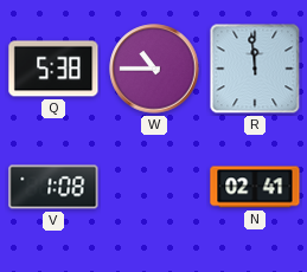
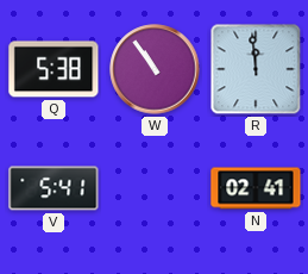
W: 10:45 -> 10:54
V: 1:08 -> 5:41
